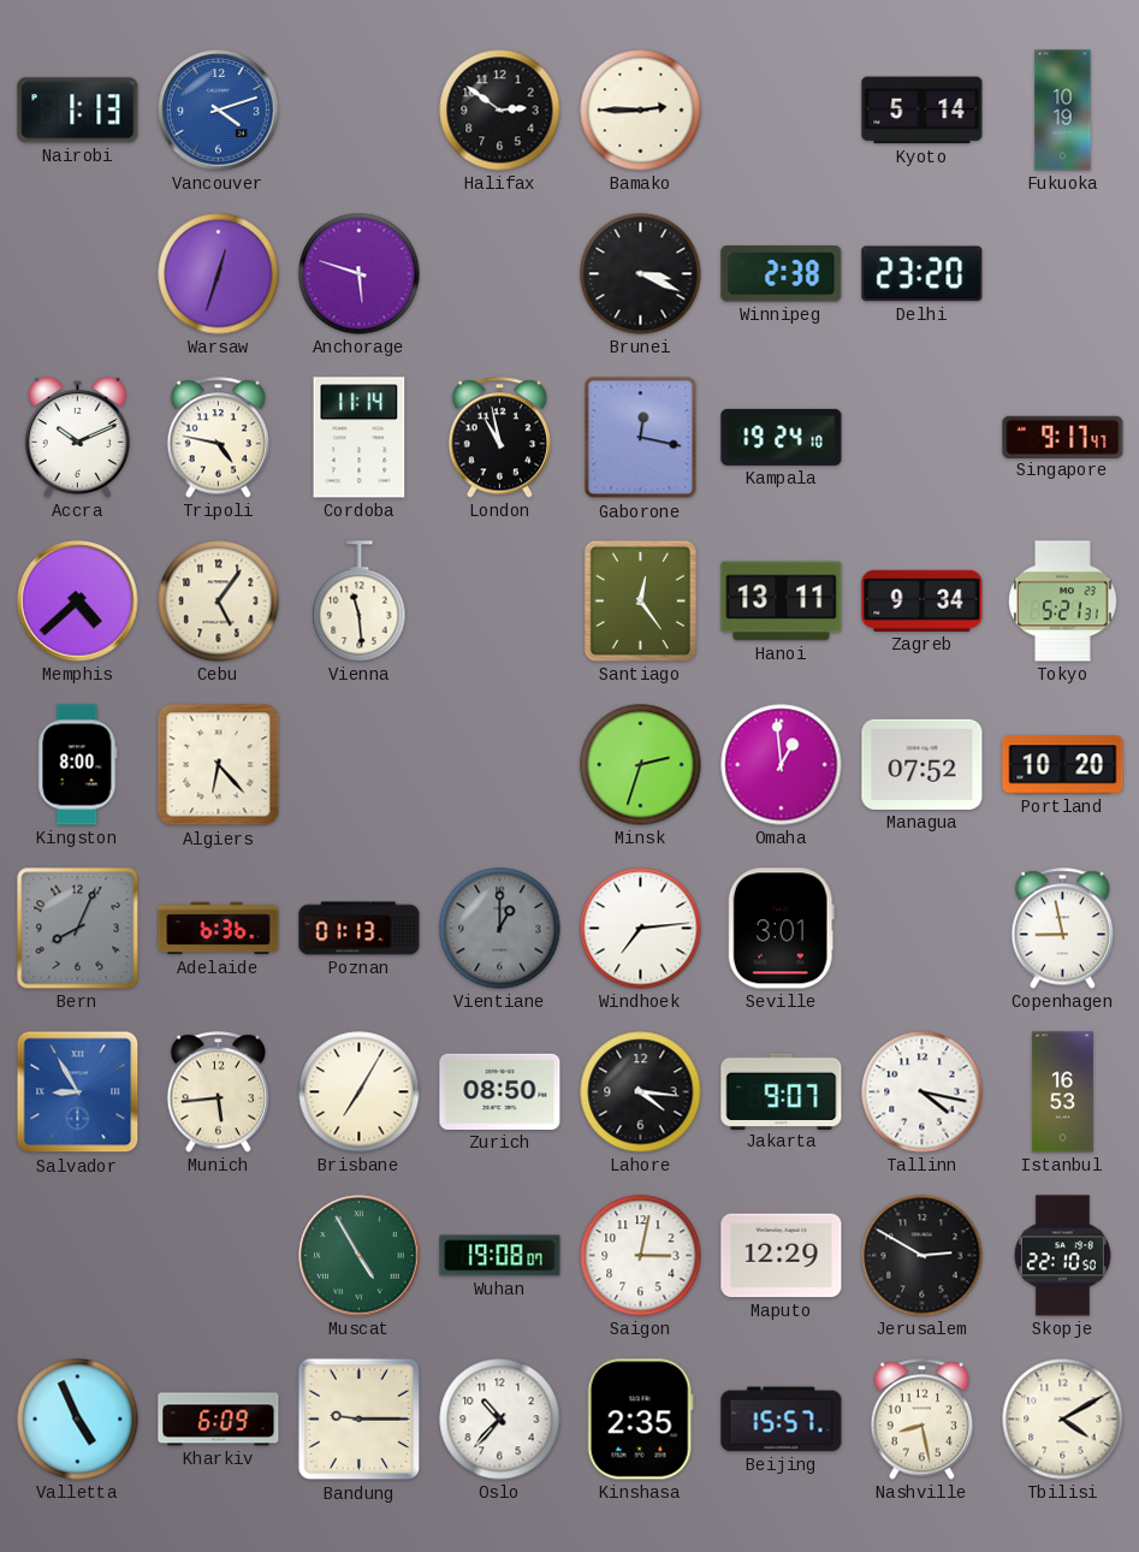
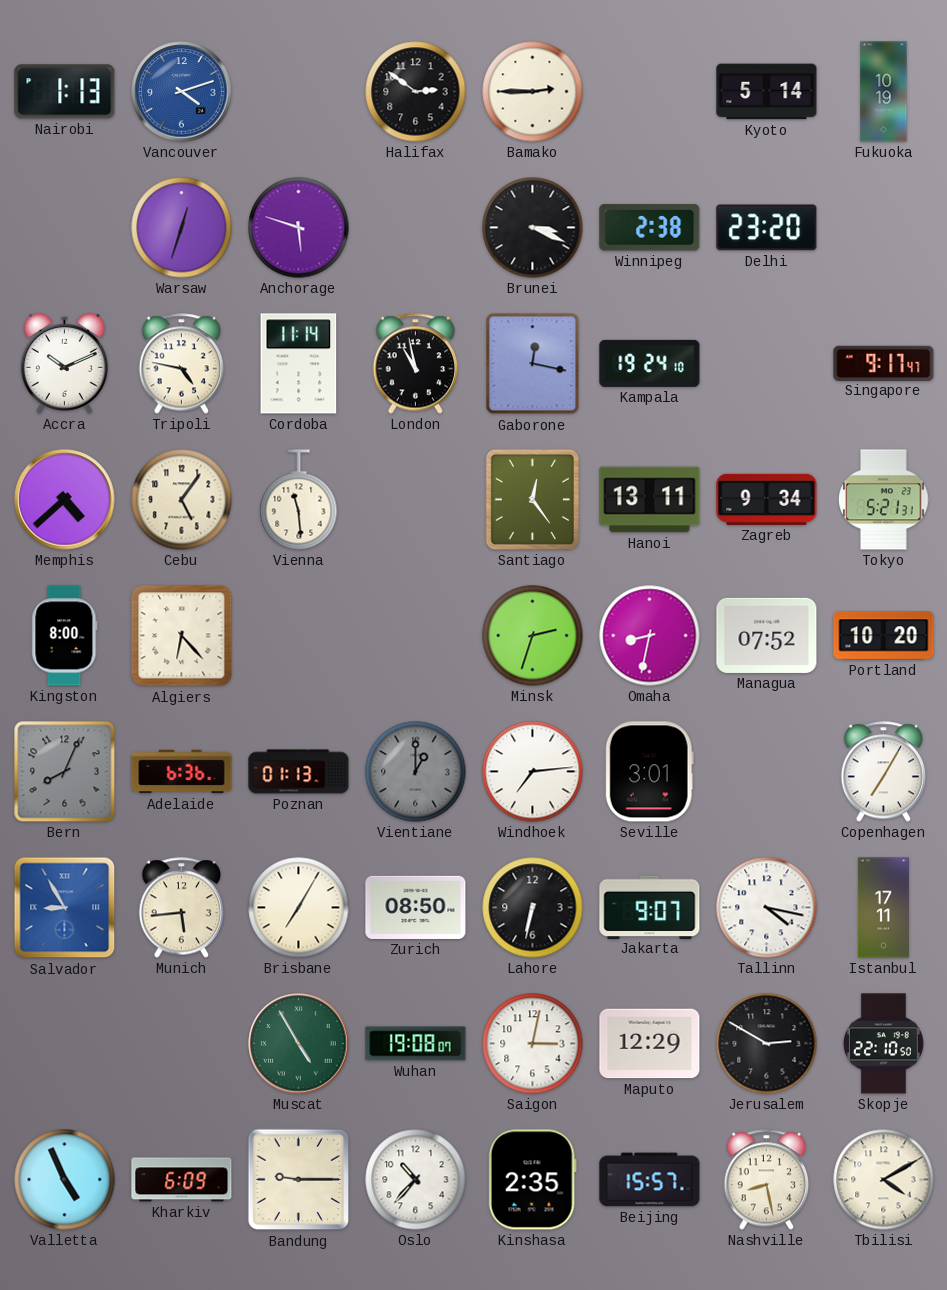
Omaha: 12:59 -> 8:32
Copenhagen: 8:58 -> 7:05
Lahore: 4:16 -> 6:32
Istanbul: 16:53 -> 17:11
